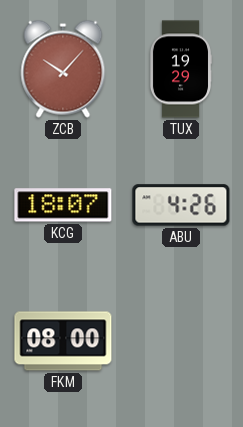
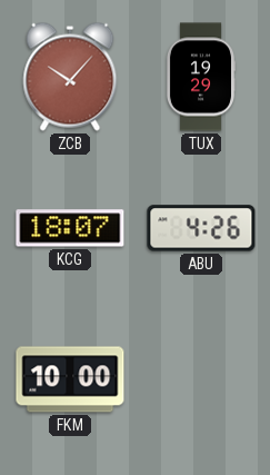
FKM: 08:00 -> 10:00
